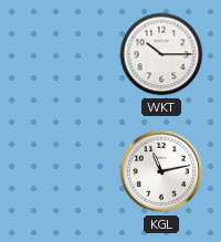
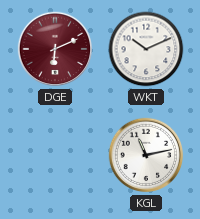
DGE: none -> 6:11
WKT: 10:15 -> 10:11
